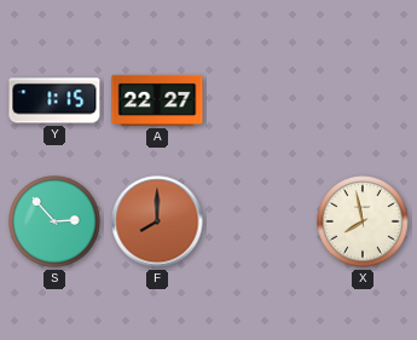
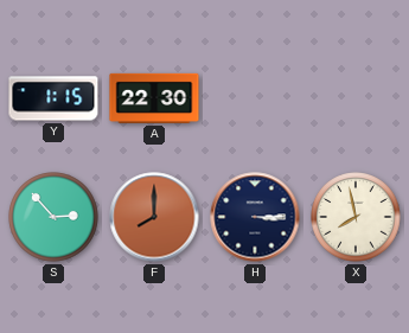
A: 22:27 -> 22:30
H: none -> 3:15
